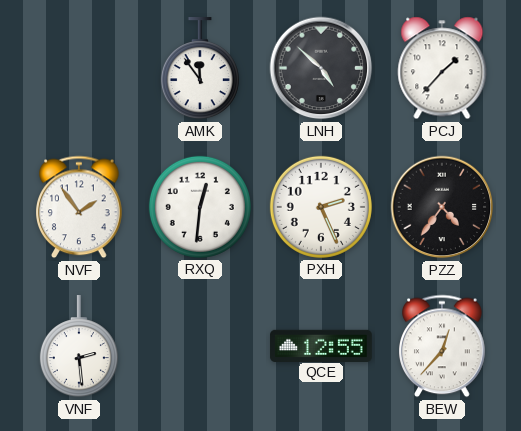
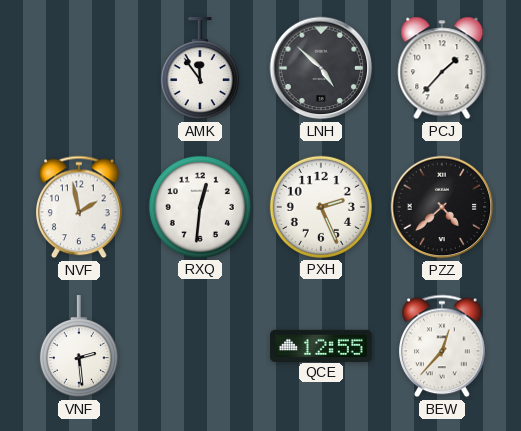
NVF: 1:54 -> 1:58
PZZ: 4:36 -> 4:38
